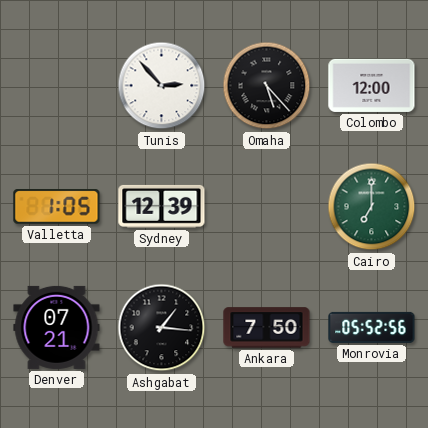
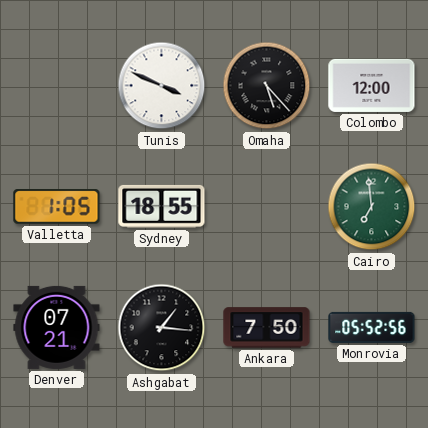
Tunis: 2:53 -> 3:49
Sydney: 12:39 -> 18:55
Cairo: 7:00 -> 6:59
